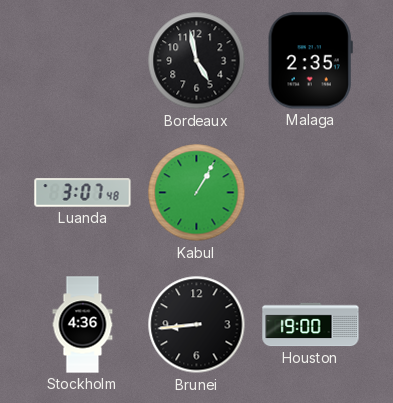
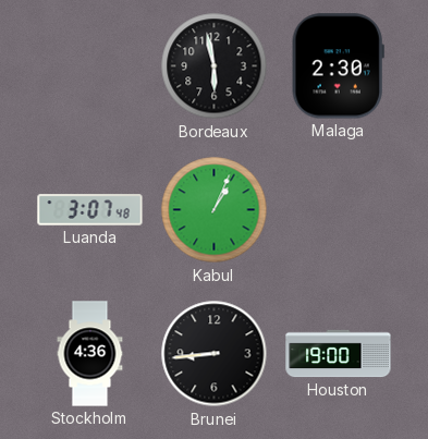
Bordeaux: 4:58 -> 5:58
Malaga: 2:35 -> 2:30
Kabul: 1:05 -> 1:04
